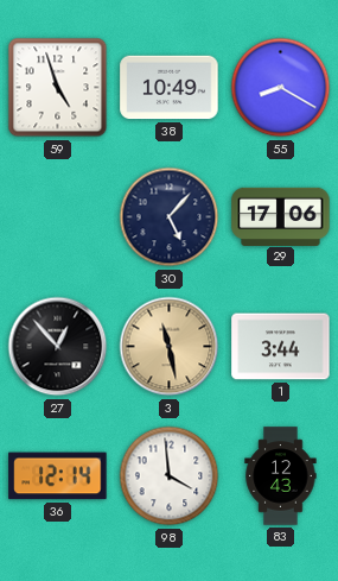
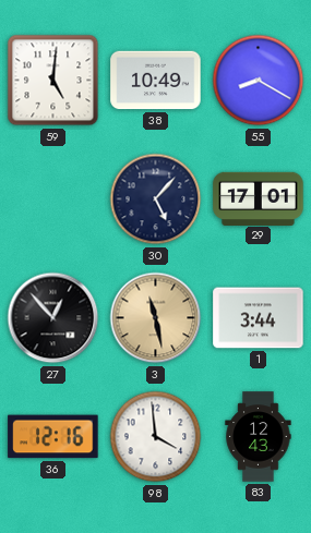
59: 4:57 -> 5:01
29: 17:06 -> 17:01
36: 12:14 -> 12:16
